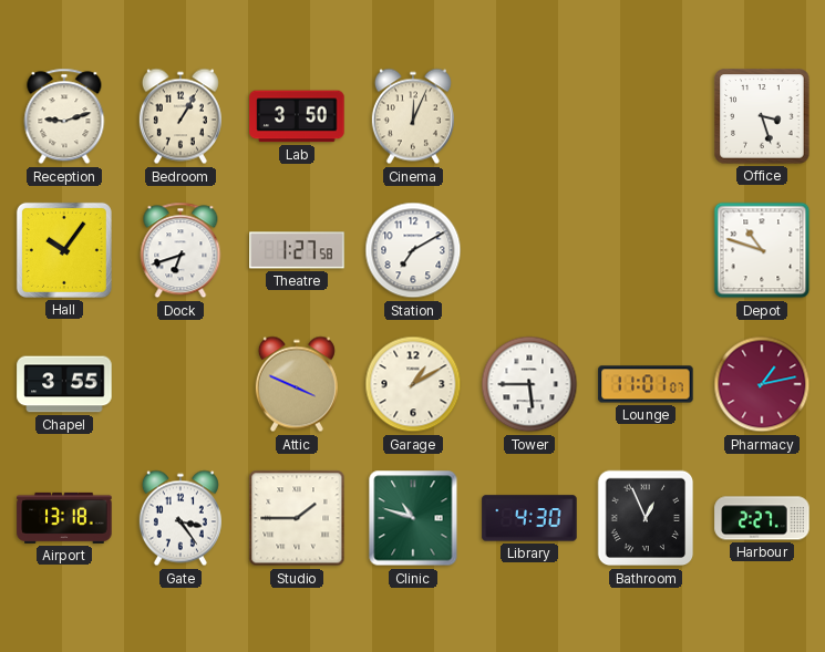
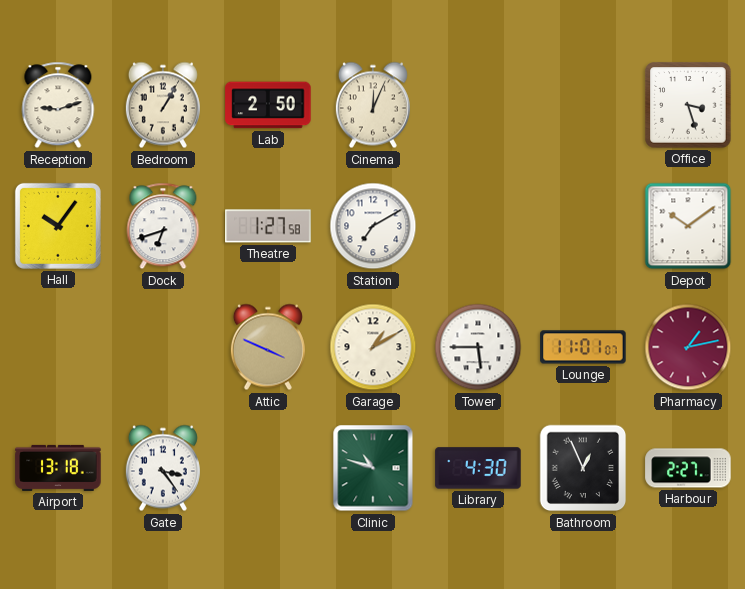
Lab: 3:50 -> 2:50
Depot: 10:48 -> 10:09
Chapel: 3:55 -> none
Studio: 1:45 -> none
